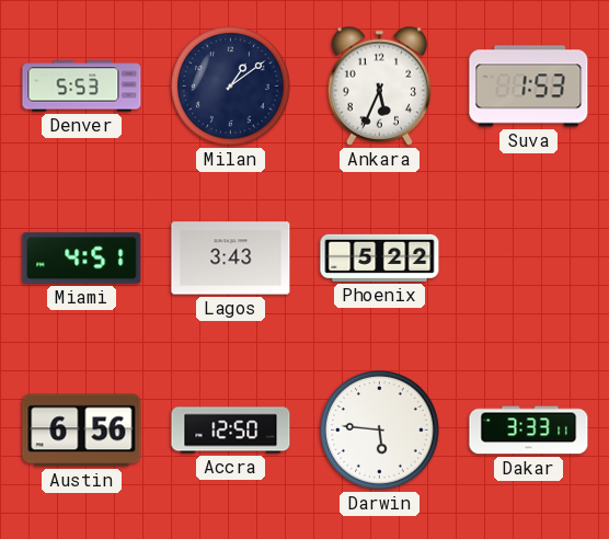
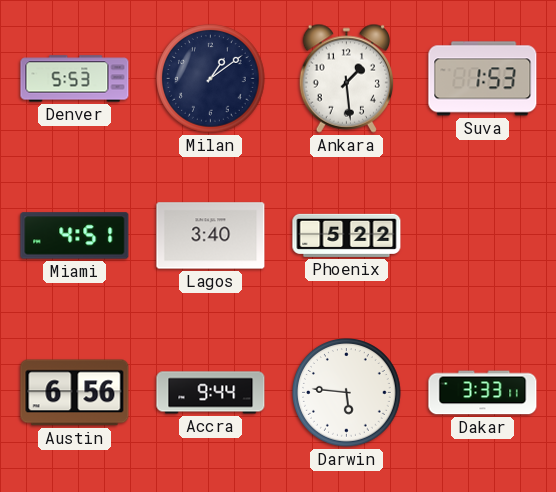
Ankara: 5:34 -> 1:29
Lagos: 3:43 -> 3:40
Accra: 12:50 -> 9:44
